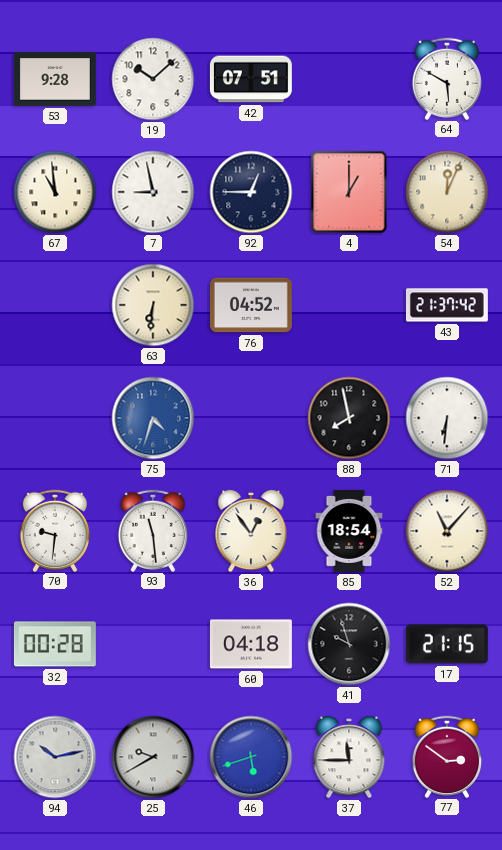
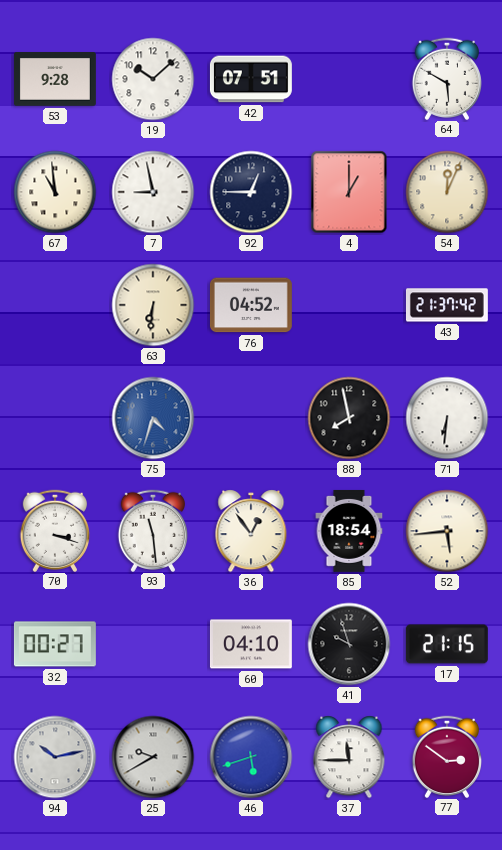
70: 9:31 -> 3:18
52: 11:07 -> 5:44
32: 00:28 -> 00:27
60: 04:18 -> 04:10
